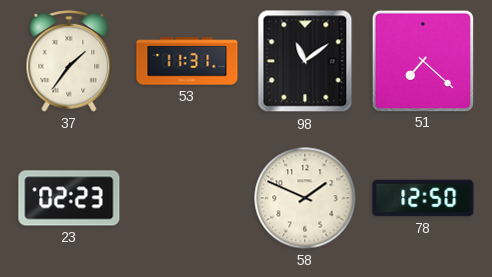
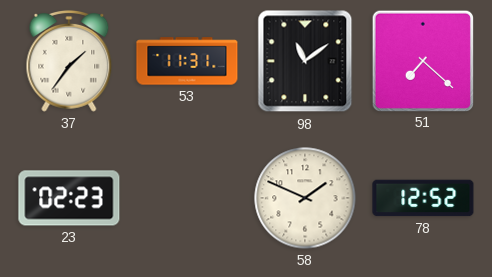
78: 12:50 -> 12:52
